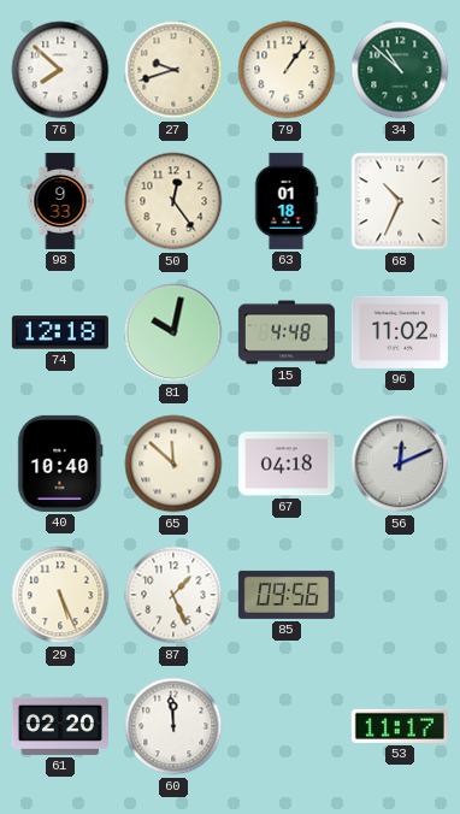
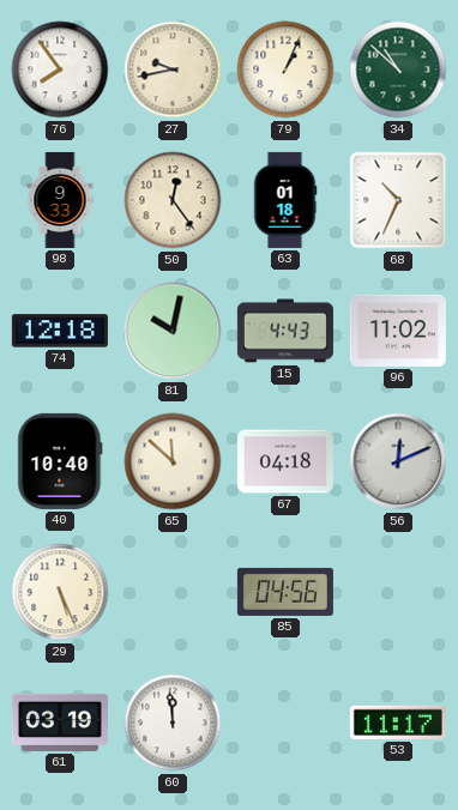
76: 7:52 -> 7:54
27: 9:42 -> 9:43
79: 1:06 -> 1:04
15: 4:48 -> 4:43
87: 1:26 -> none
85: 09:56 -> 04:56
61: 02:20 -> 03:19
